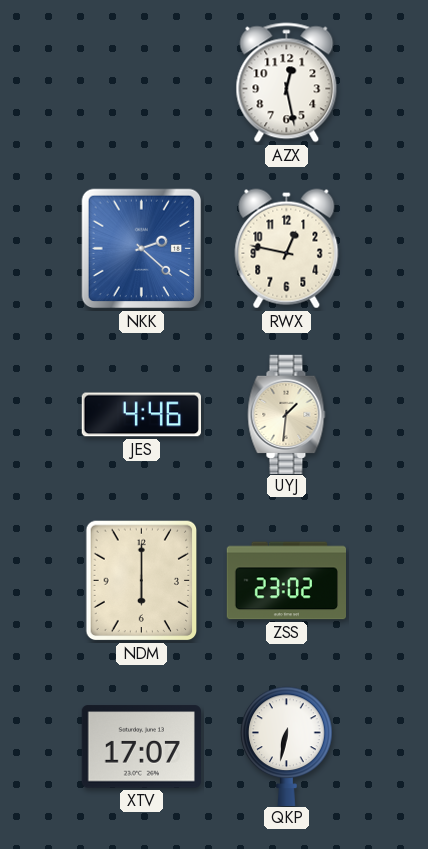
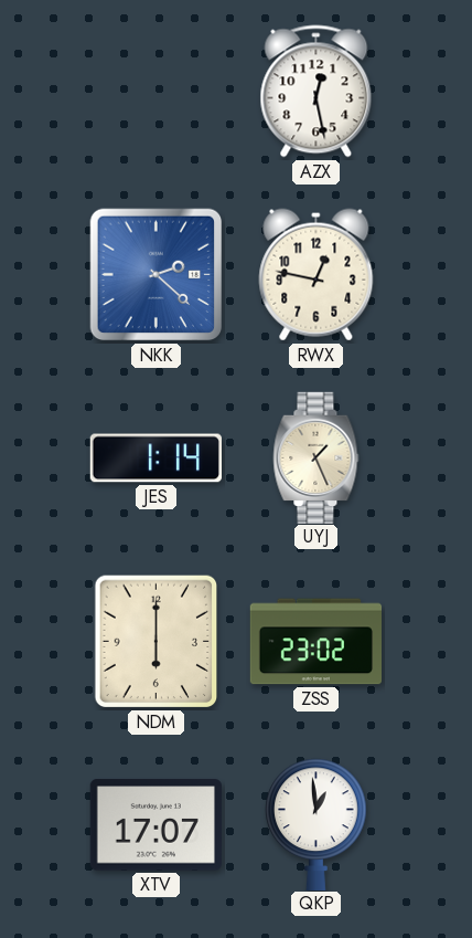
JES: 4:46 -> 1:14
UYJ: 1:31 -> 1:26
QKP: 6:32 -> 12:59
